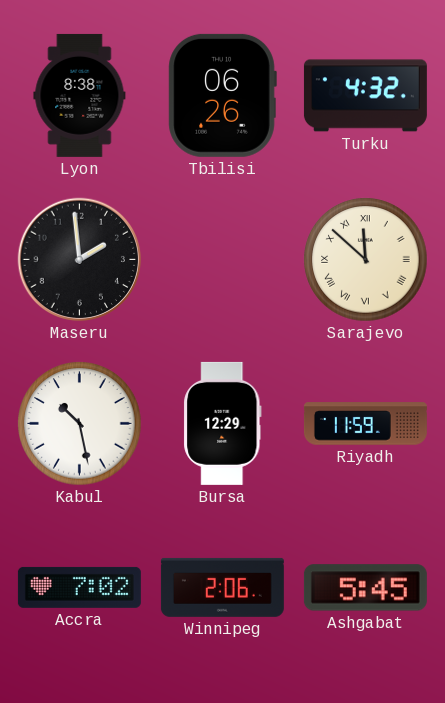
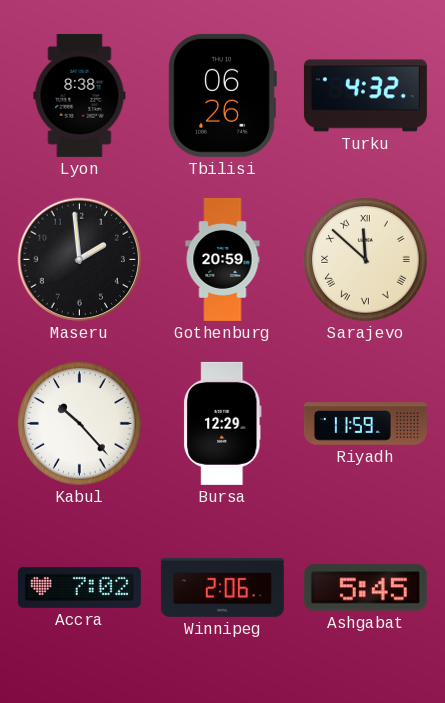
Gothenburg: none -> 20:59
Kabul: 10:28 -> 10:23
